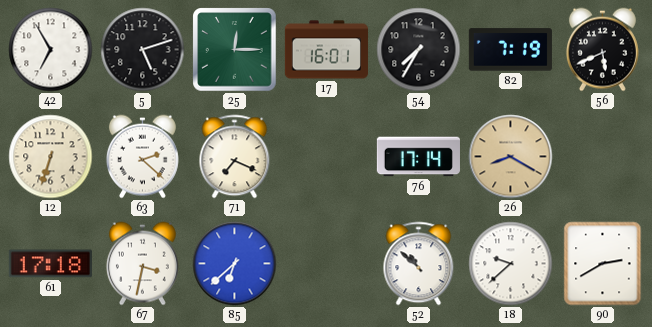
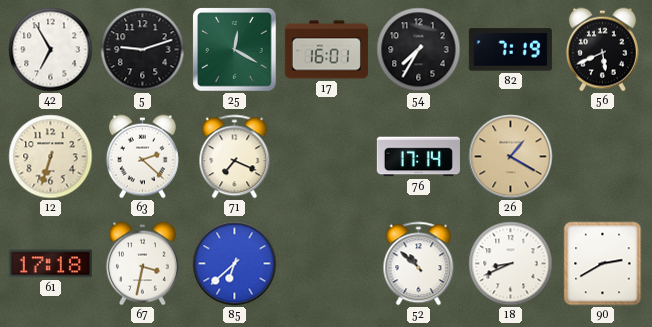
5: 5:12 -> 9:12
25: 12:15 -> 12:20
26: 8:20 -> 1:20
18: 9:38 -> 8:41
